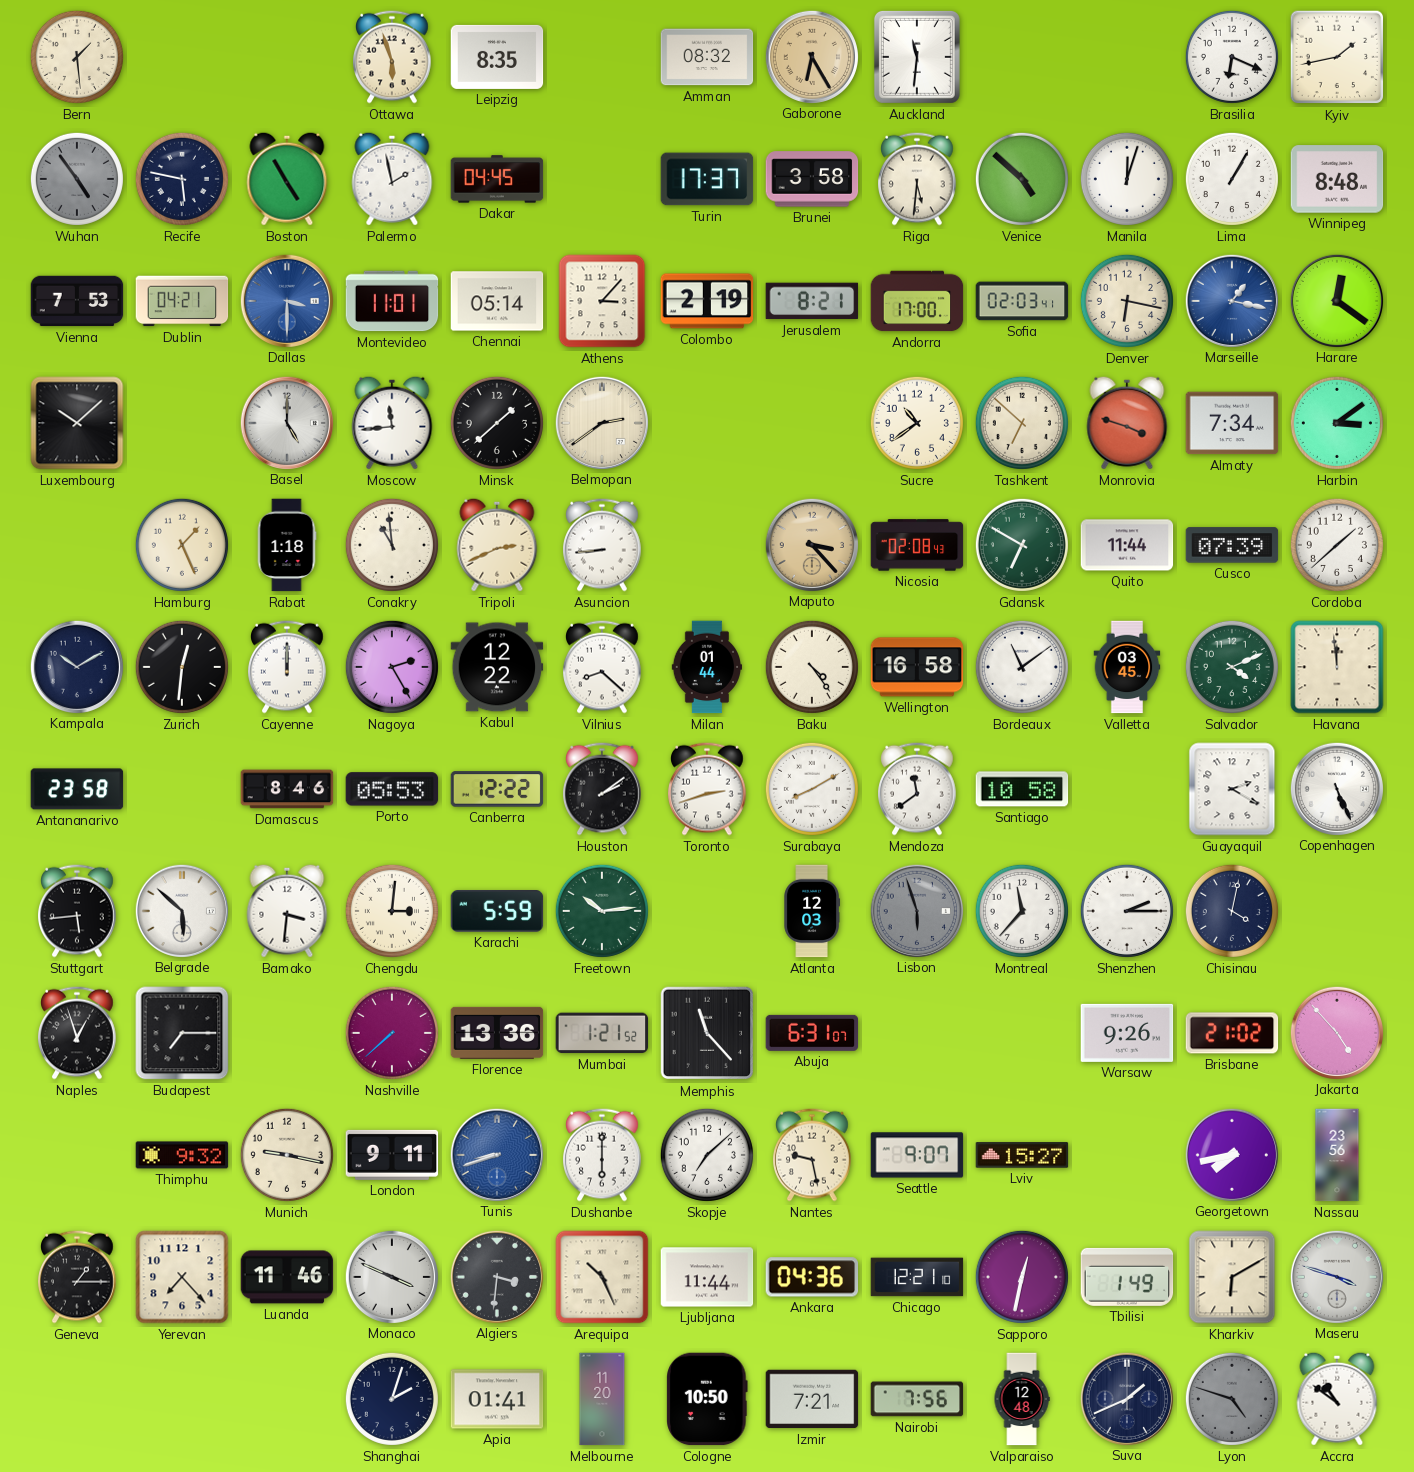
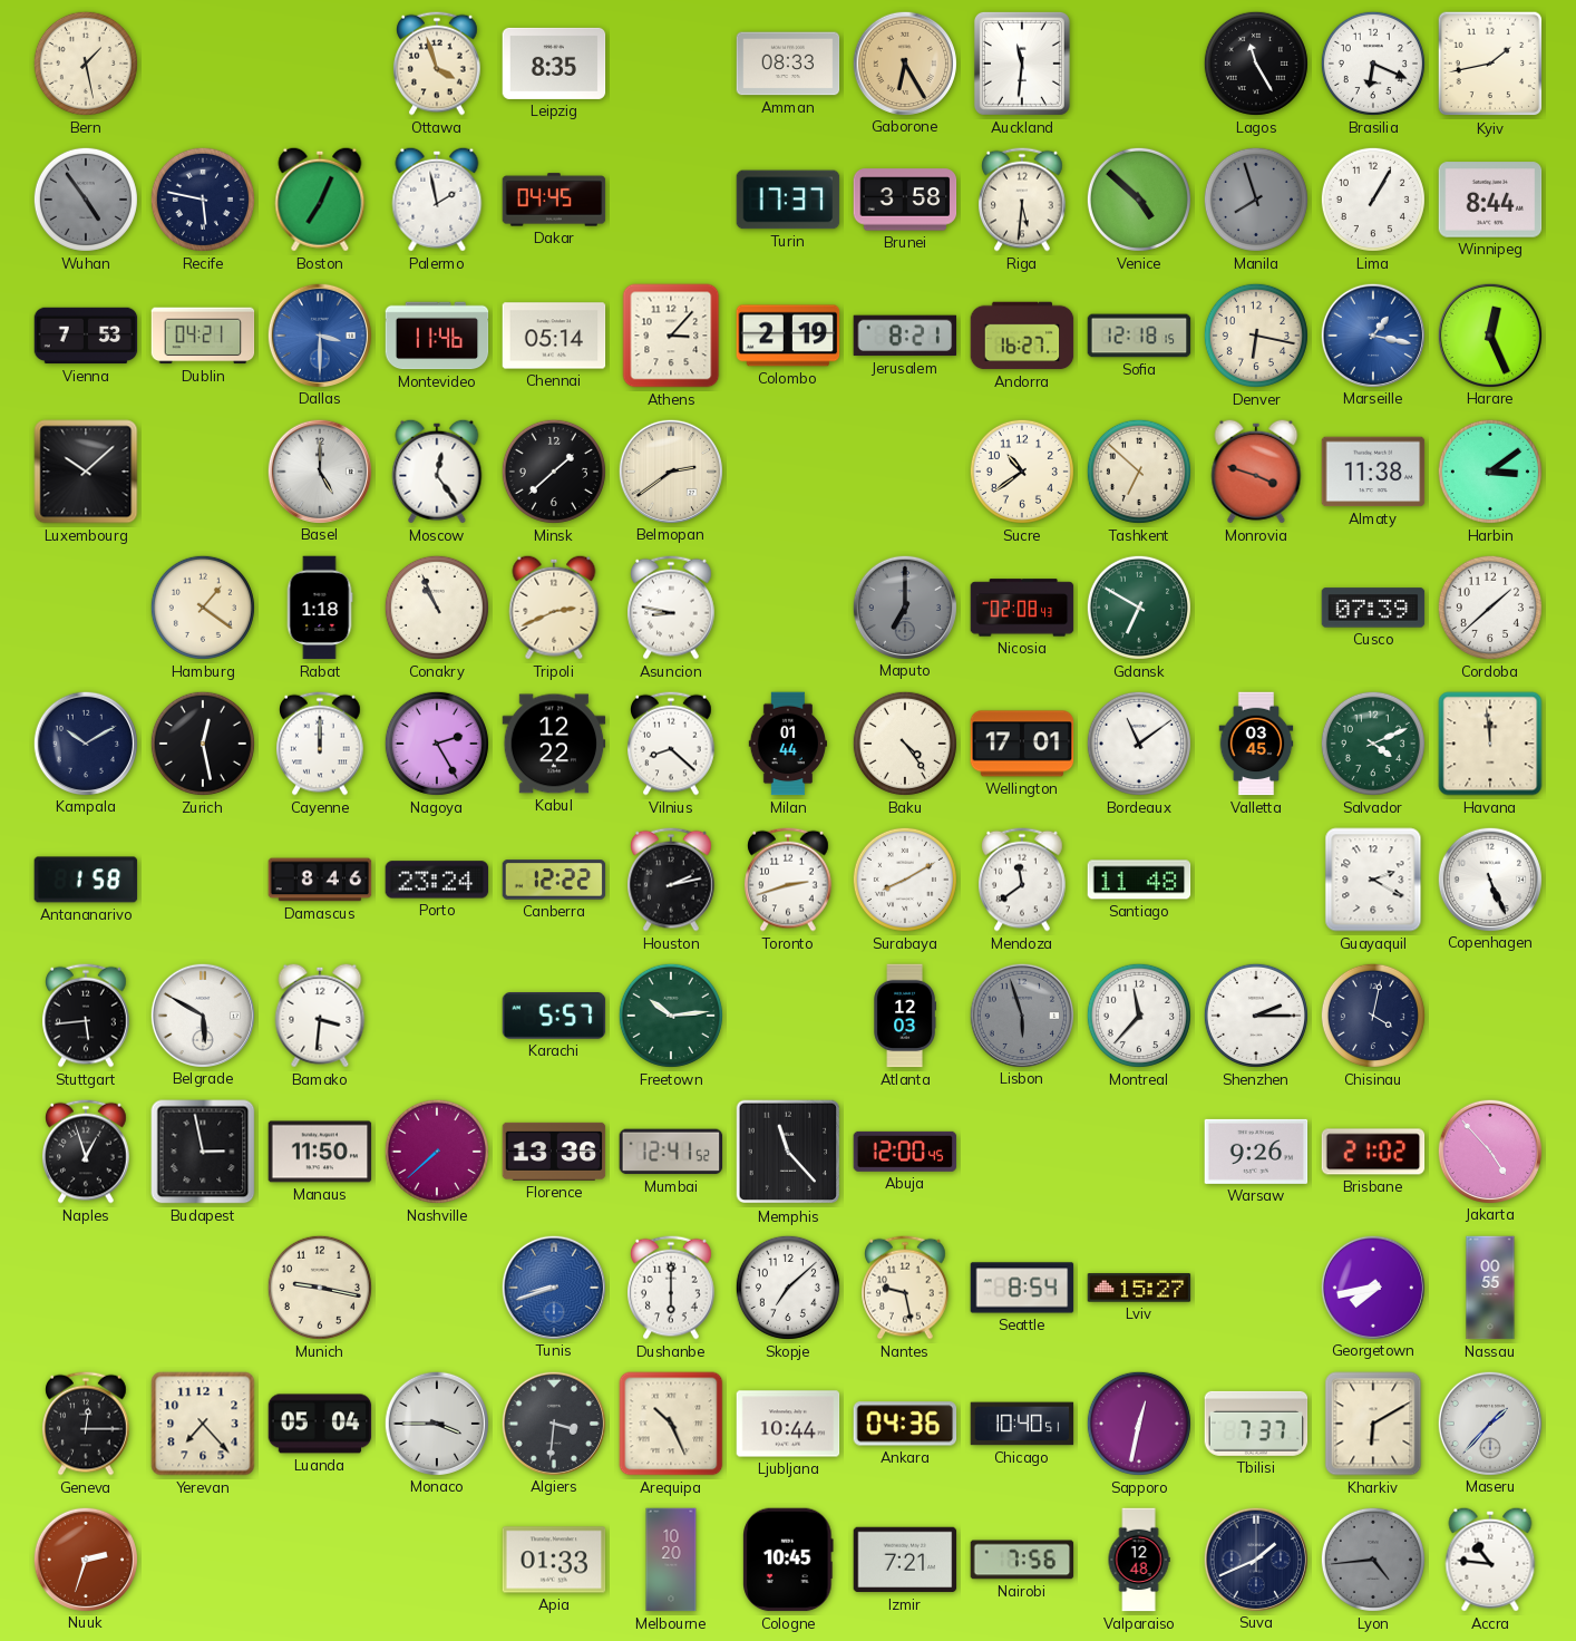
Bern: 1:29 -> 1:28
Ottawa: 5:57 -> 3:57
Amman: 08:32 -> 08:33
Lagos: none -> 11:25
Boston: 4:55 -> 7:04
Manila: 12:03 -> 7:57
Manila dial: white -> grey
Winnipeg: 8:48 -> 8:44
Montevideo: 11:01 -> 11:46
Andorra: 17:00 -> 16:27
Sofia: 02:03 -> 12:18
Harare: 12:21 -> 12:26
Moscow: 11:44 -> 12:24
Almaty: 7:34 -> 11:38
Hamburg: 1:26 -> 1:21
Conakry: 10:59 -> 10:56
Asuncion: 8:44 -> 8:47
Maputo: 3:23 -> 7:00
Maputo dial: champagne -> grey
Quito: 11:44 -> none
Zurich: 12:31 -> 12:28
Wellington: 16:58 -> 17:01
Antananarivo: 23:58 -> 1:58
Porto: 05:53 -> 23:24
Houston: 2:09 -> 2:13
Santiago: 10:58 -> 11:48
Belgrade: 5:52 -> 5:50
Chengdu: 3:01 -> none
Karachi: 5:59 -> 5:57
Budapest: 7:15 -> 2:58
Manaus: none -> 11:50
Mumbai: 1:21 -> 12:41
Abuja: 6:31 -> 12:00
Thimphu: 9:32 -> none
London: 9:11 -> none
Seattle: 9:07 -> 8:54
Nassau: 23:56 -> 00:55
Geneva: 1:15 -> 12:15
Luanda: 11:46 -> 05:04
Monaco: 3:49 -> 3:45
Ljubljana: 11:44 -> 10:44
Chicago: 12:21 -> 10:40
Tbilisi: 1:49 -> 7:37
Maseru: 3:48 -> 1:37
Nuuk: none -> 2:33
Shanghai: 2:03 -> none
Apia: 01:41 -> 01:33
Melbourne: 11:20 -> 10:20
Cologne: 10:50 -> 10:45
Lyon: 4:48 -> 4:44
Accra: 10:51 -> 10:46
